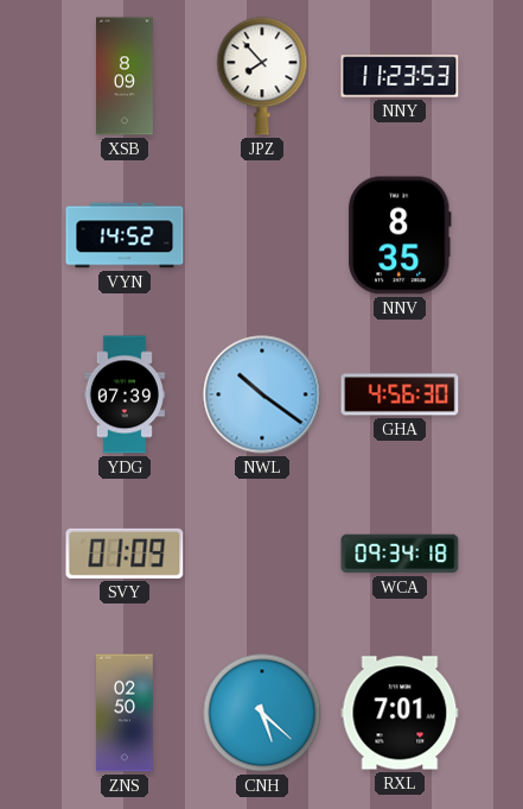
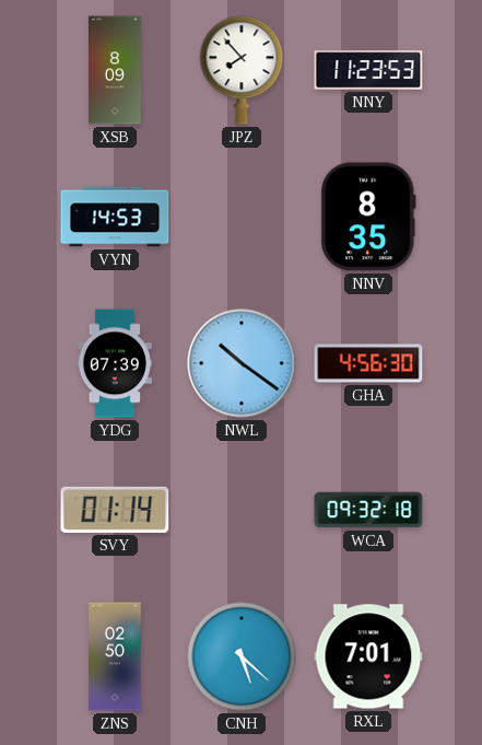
VYN: 14:52 -> 14:53
SVY: 01:09 -> 01:14
WCA: 09:34 -> 09:32
